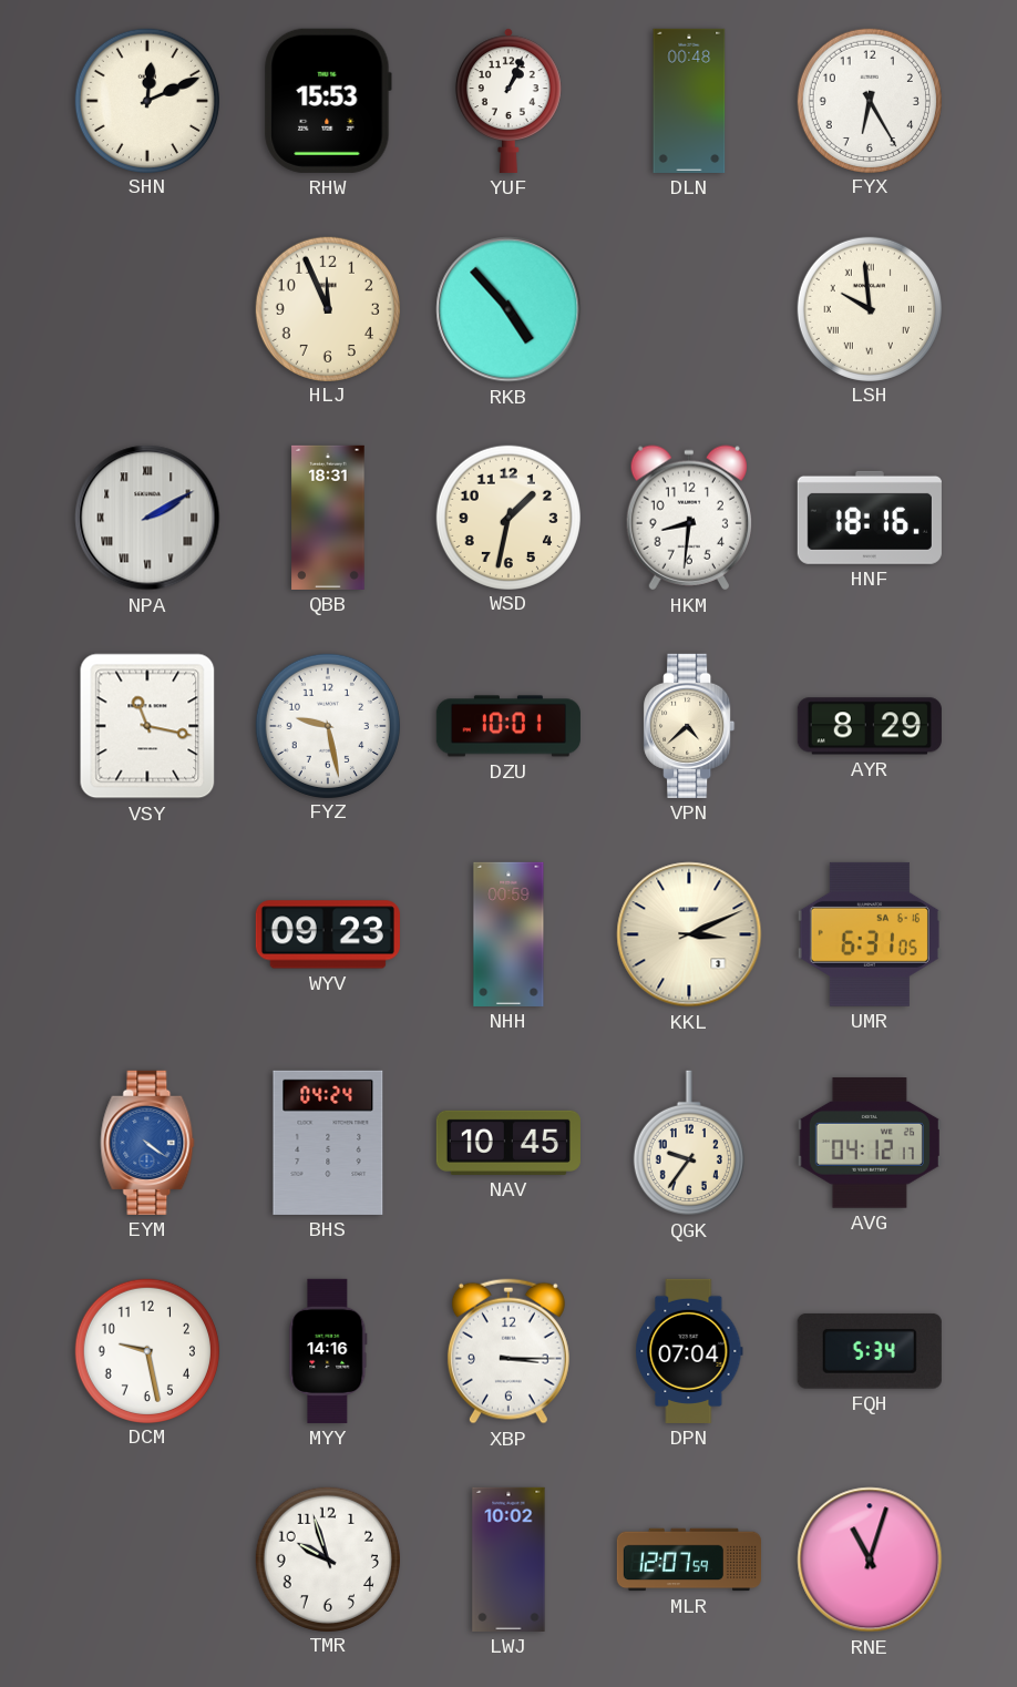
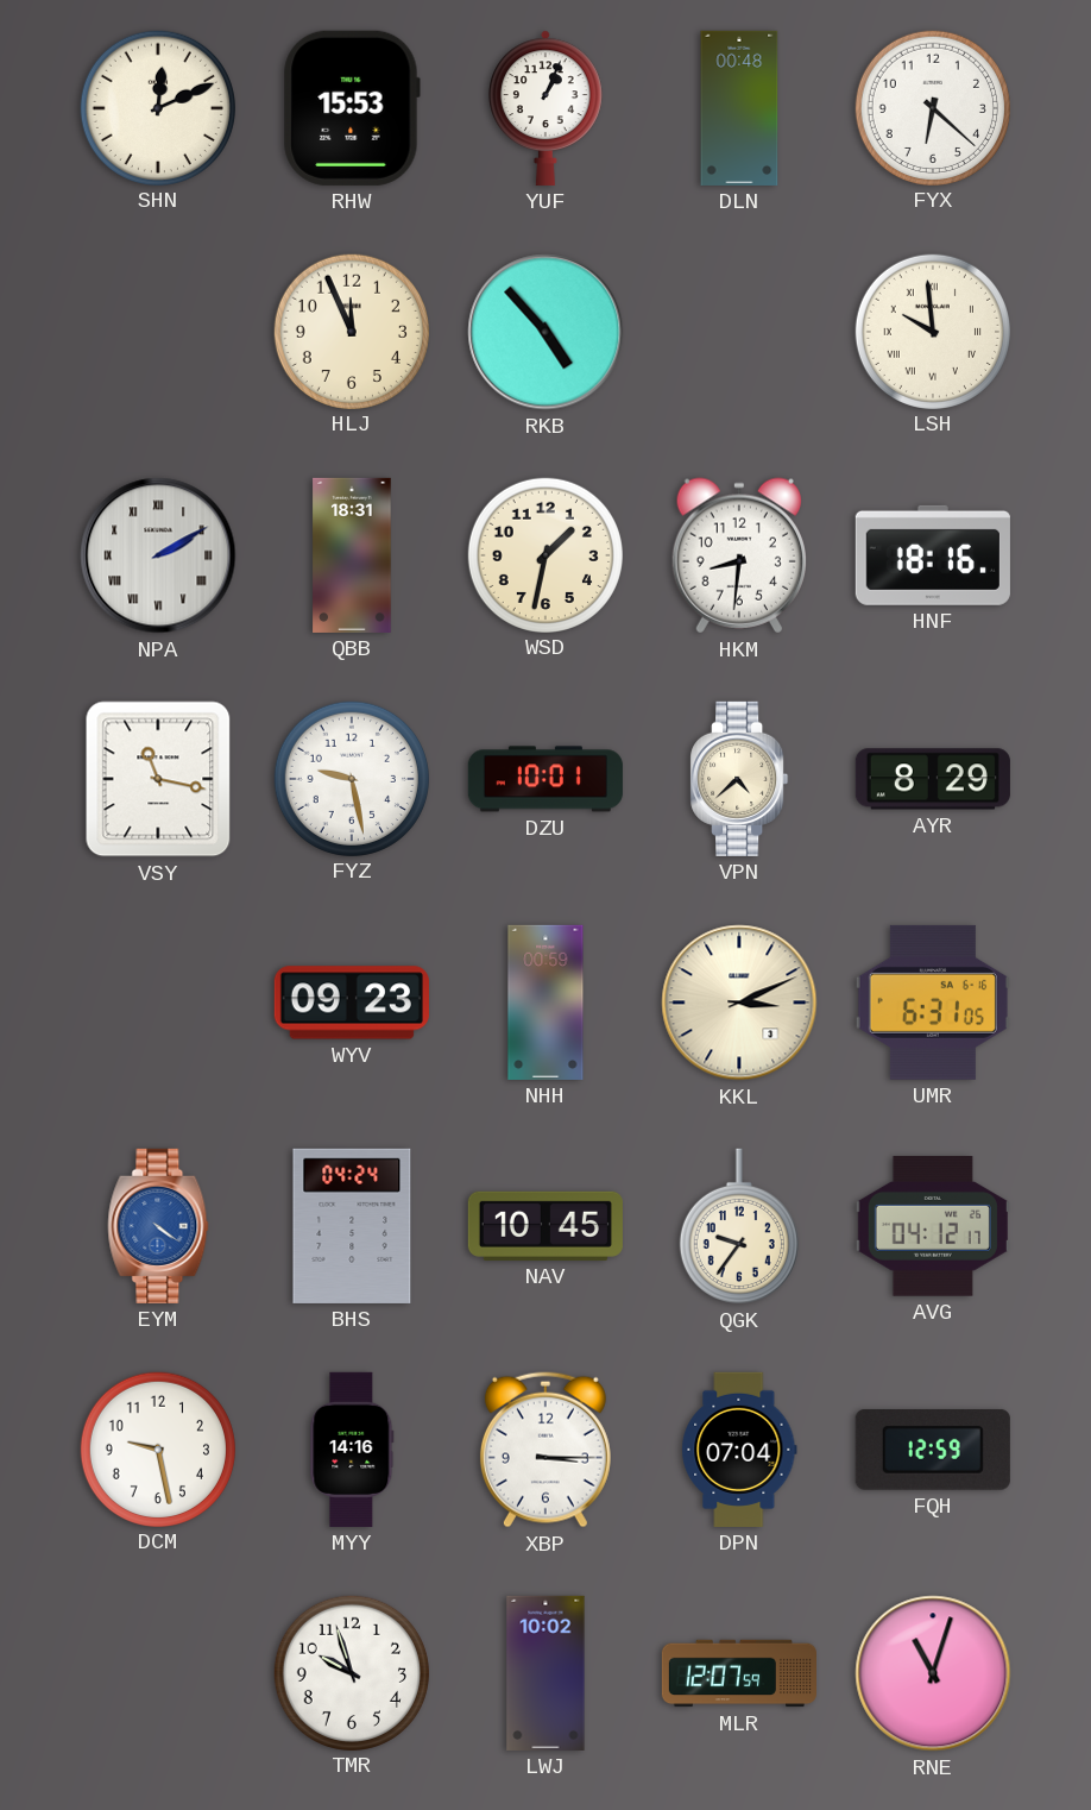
FYX: 6:25 -> 6:22
FQH: 5:34 -> 12:59
